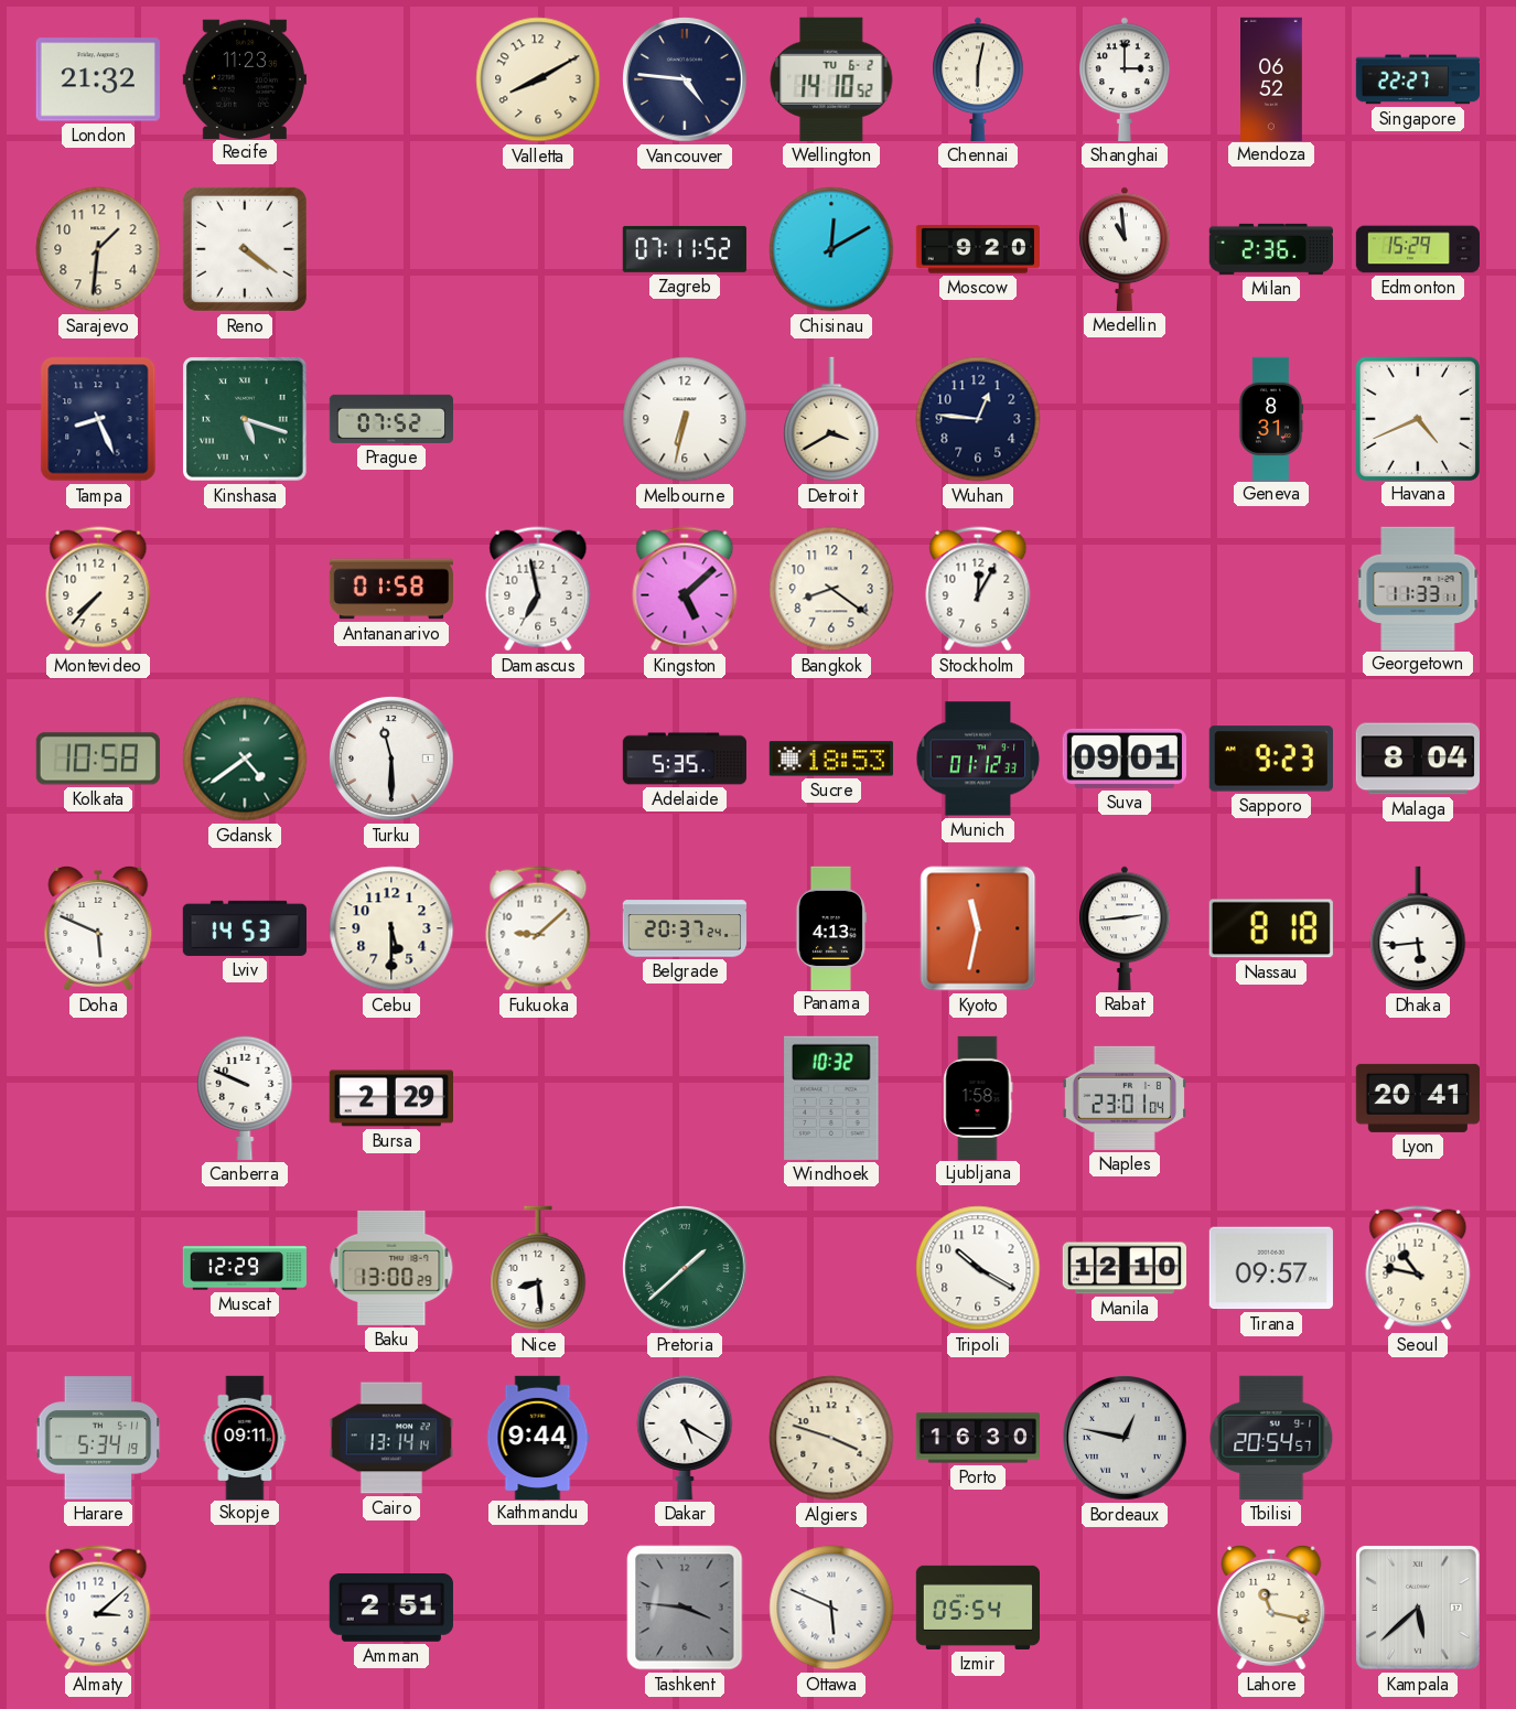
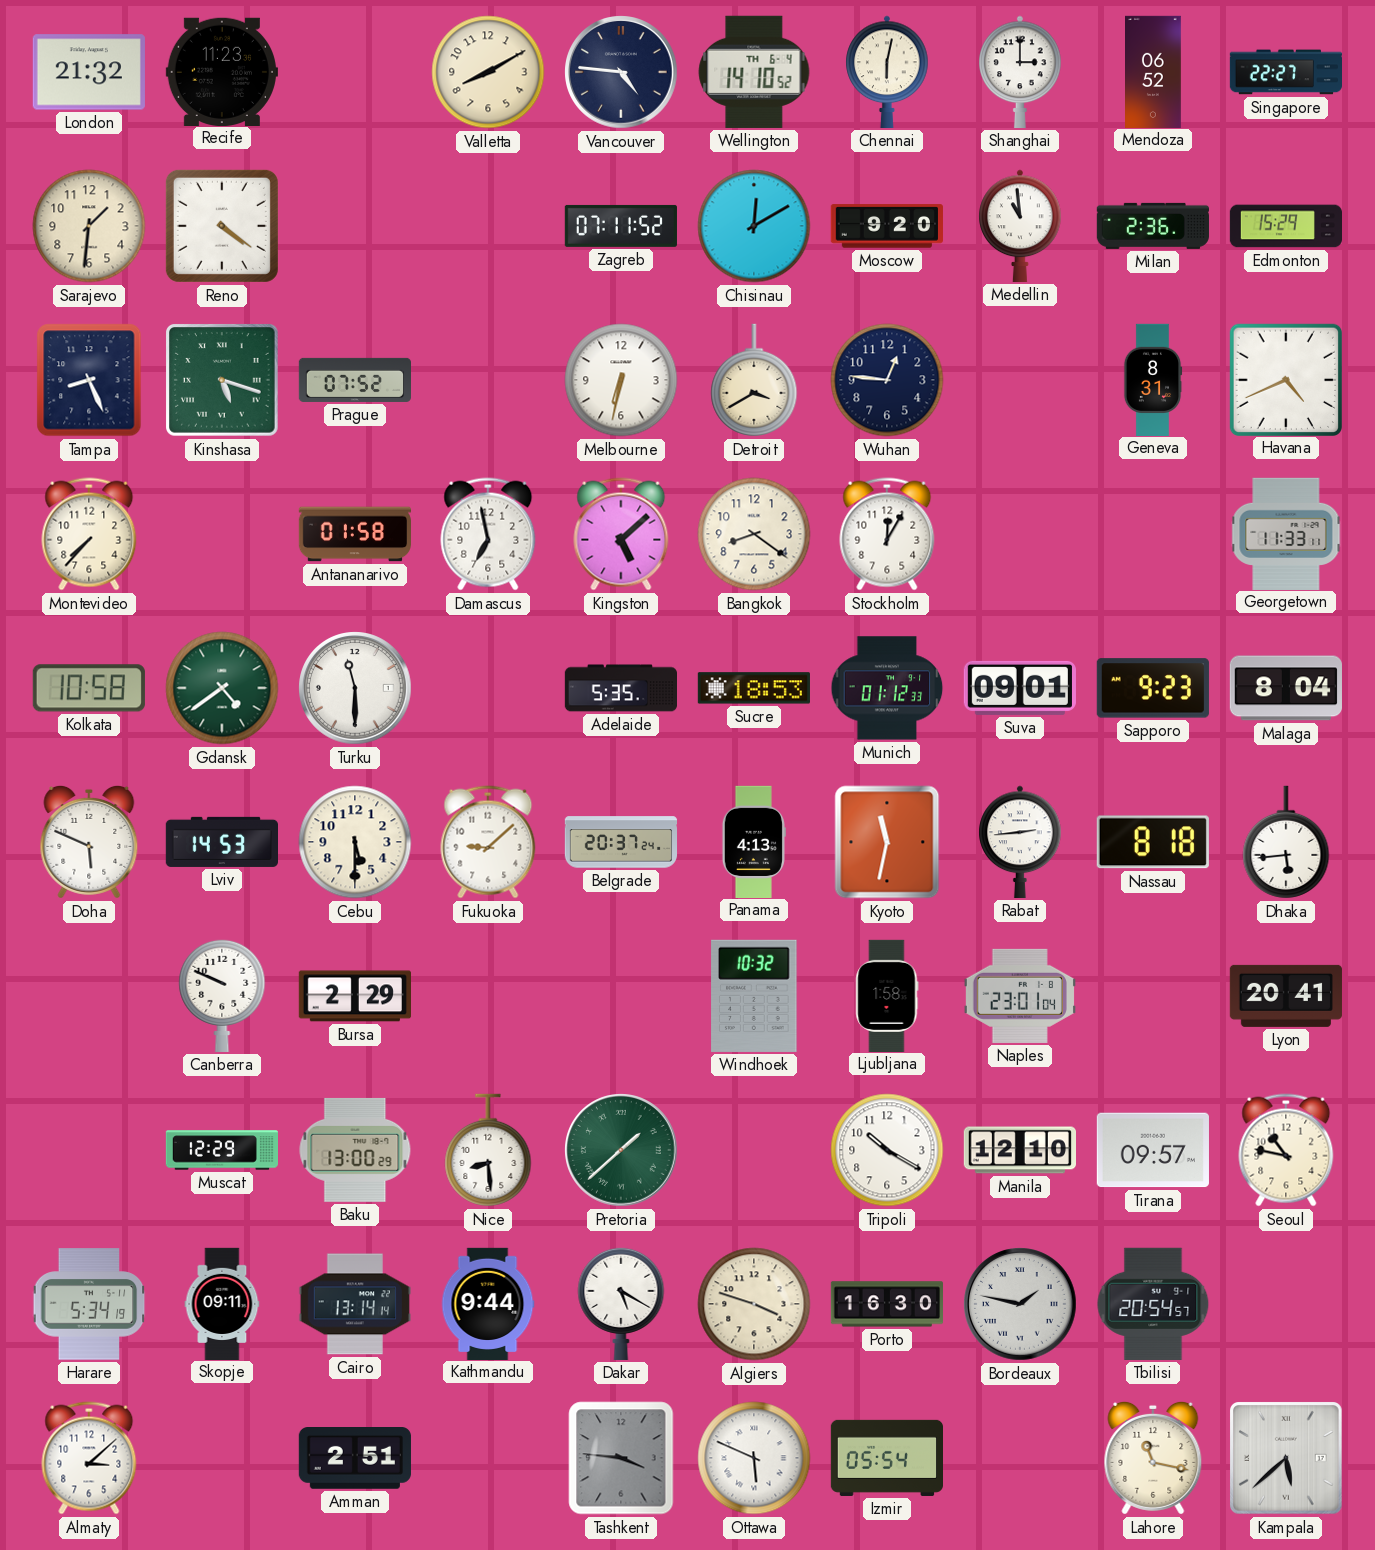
Wellington date: TU 6-2 -> TH 6-4
Bordeaux: 12:47 -> 1:47
